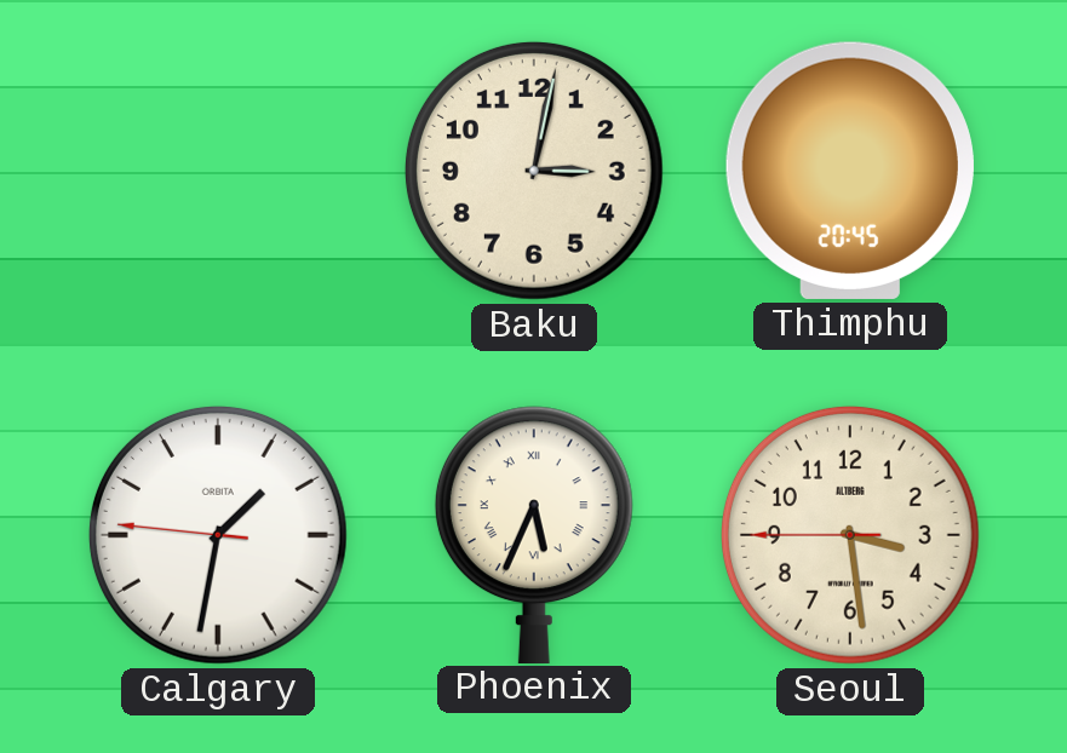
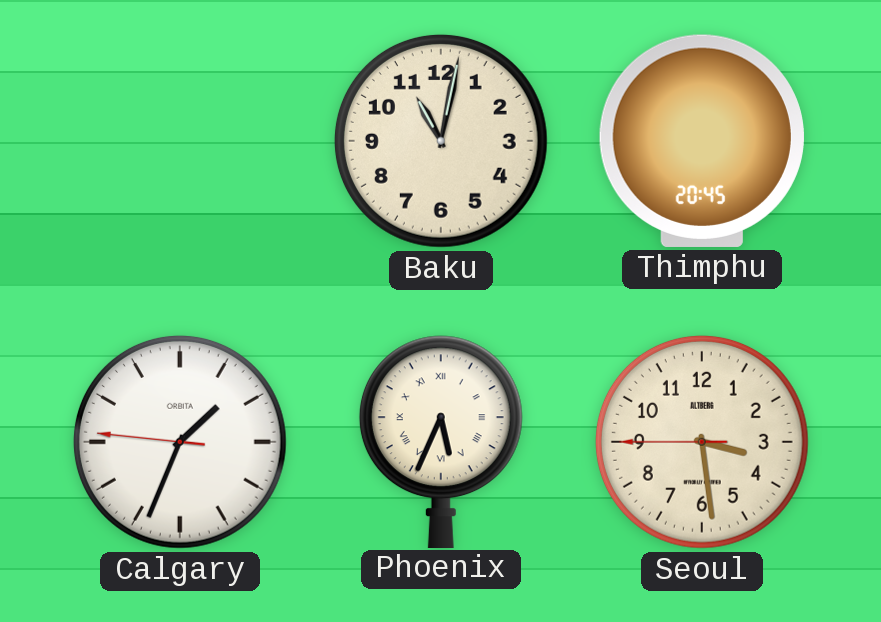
Baku: 3:02 -> 11:02
Calgary: 1:31 -> 1:33
